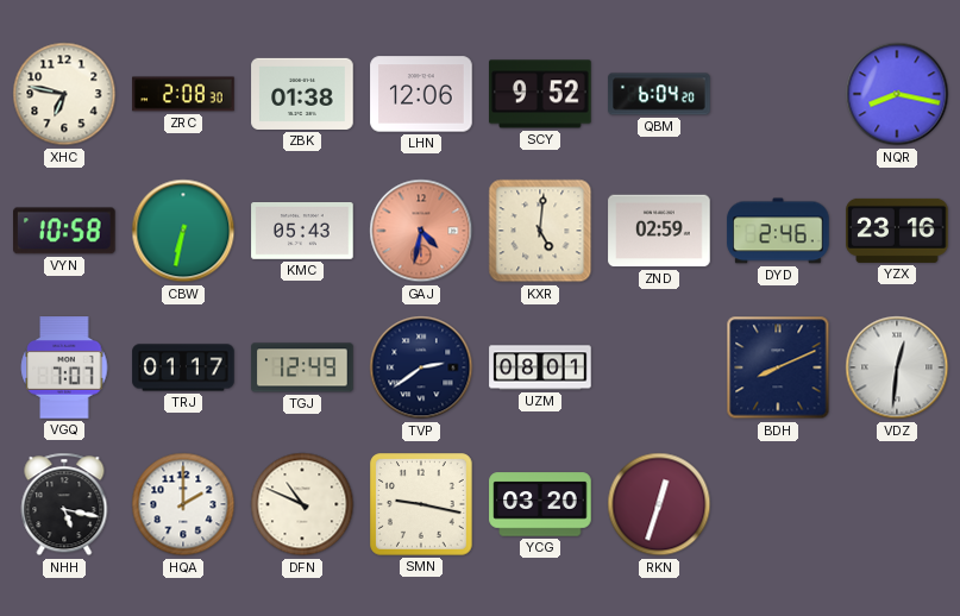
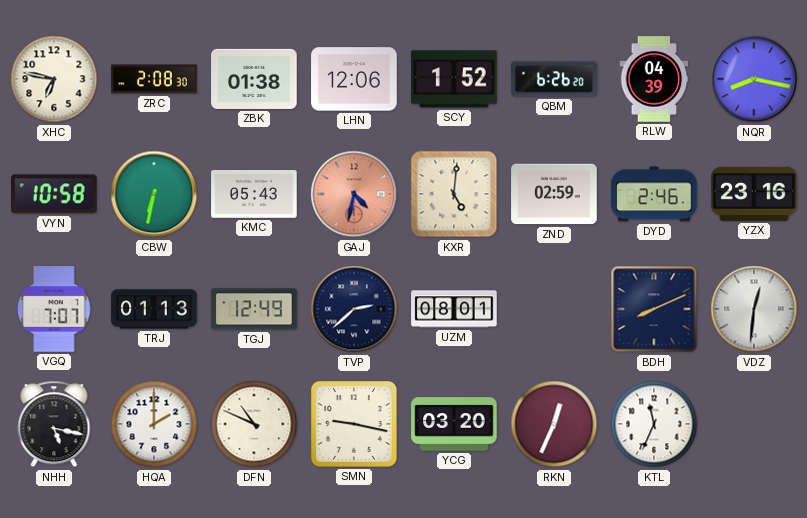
SCY: 9:52 -> 1:52
QBM: 6:04 -> 6:26
RLW: none -> 04:39
TRJ: 01:17 -> 01:13
TVP: 2:39 -> 2:38
RKN: 12:33 -> 12:34
KTL: none -> 11:34
